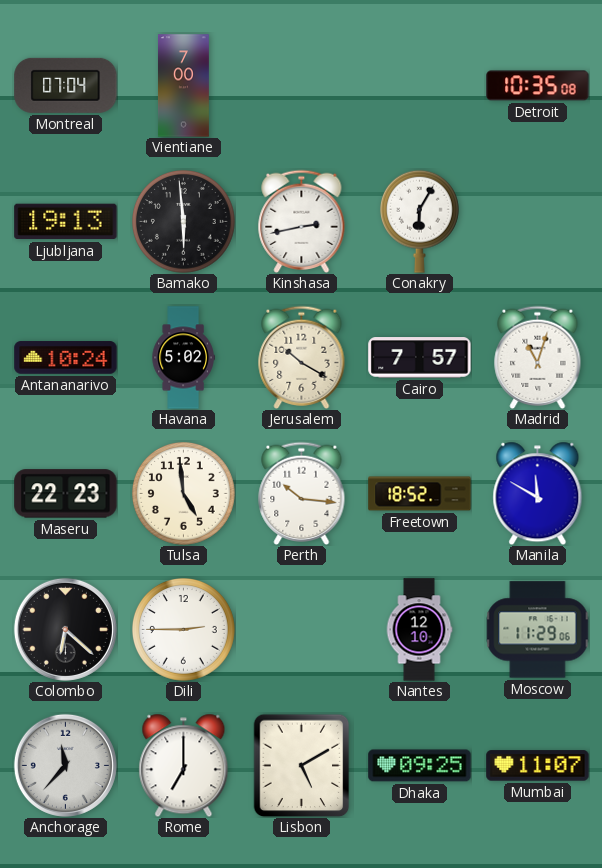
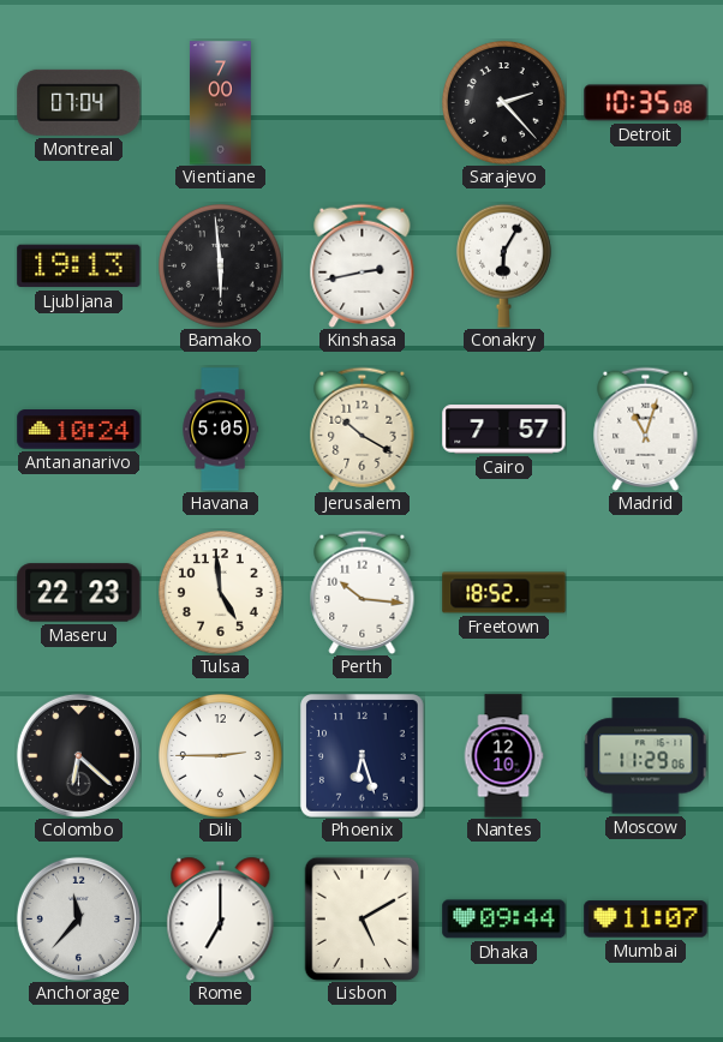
Sarajevo: none -> 2:23
Havana: 5:02 -> 5:05
Manila: 11:50 -> none
Phoenix: none -> 6:27
Dhaka: 09:25 -> 09:44
